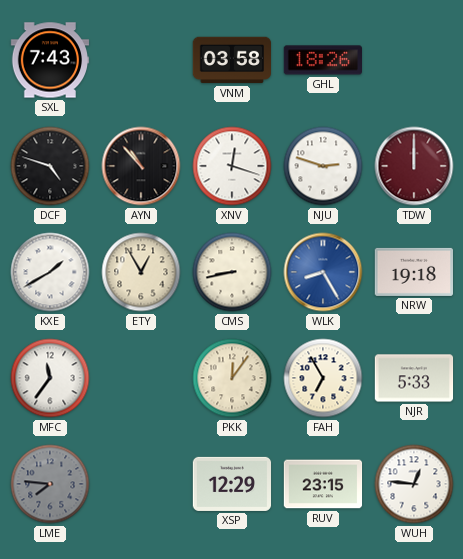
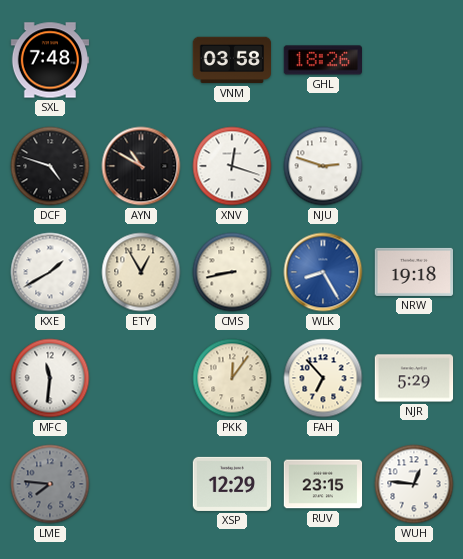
SXL: 7:43 -> 7:48
AYN: 10:53 -> 10:50
TDW: 12:00 -> none
MFC: 11:36 -> 11:31
FAH: 6:55 -> 6:53
NJR: 5:33 -> 5:29
